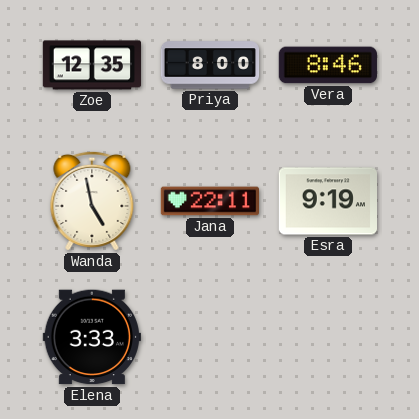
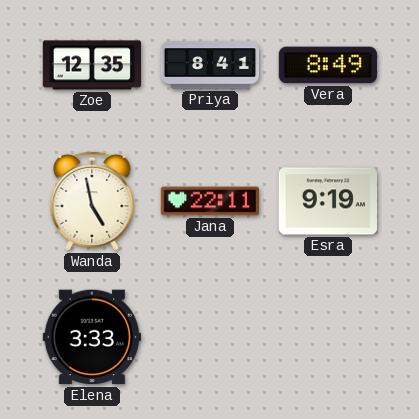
Priya: 8:00 -> 8:41
Vera: 8:46 -> 8:49
